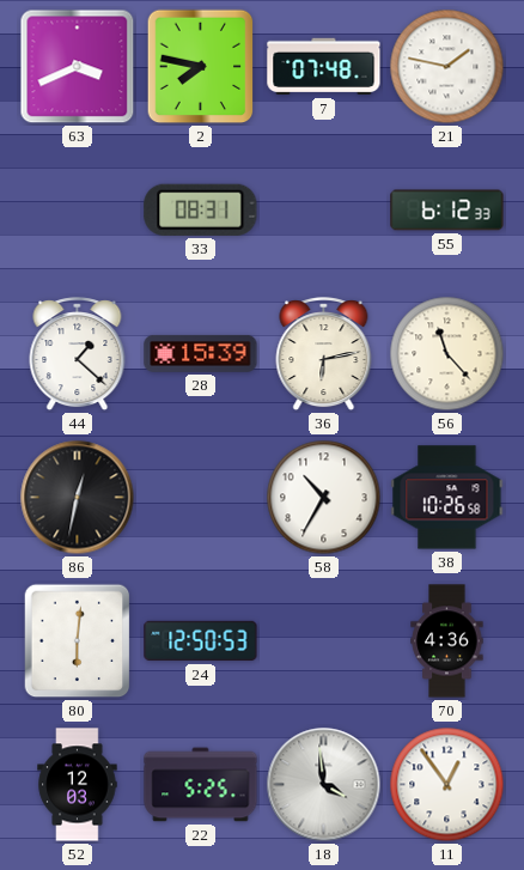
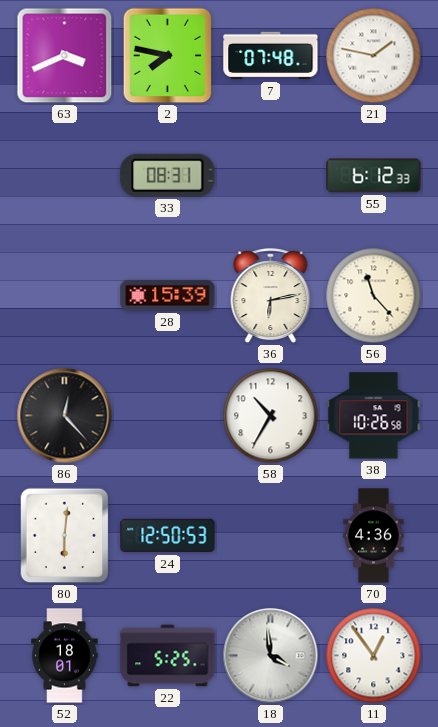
44: 1:22 -> none
86: 12:32 -> 12:23
52: 12:03 -> 18:01
